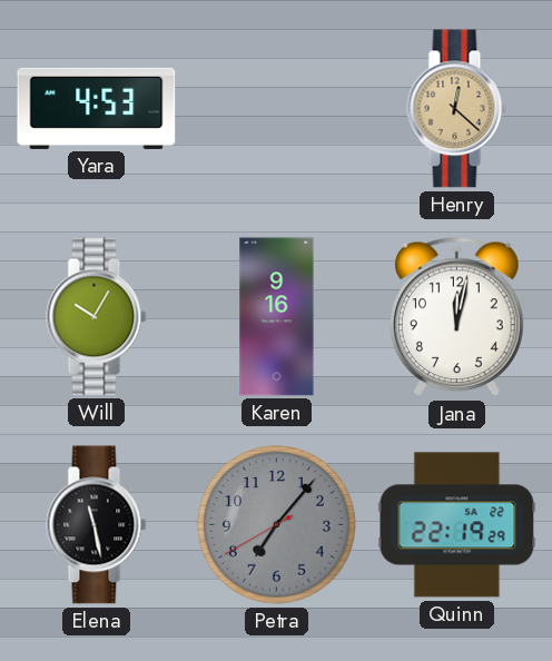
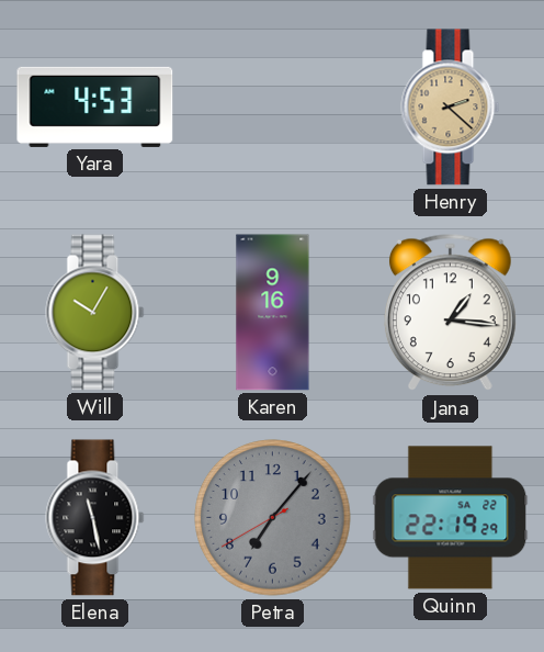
Henry: 12:22 -> 2:22
Jana: 12:02 -> 1:16
